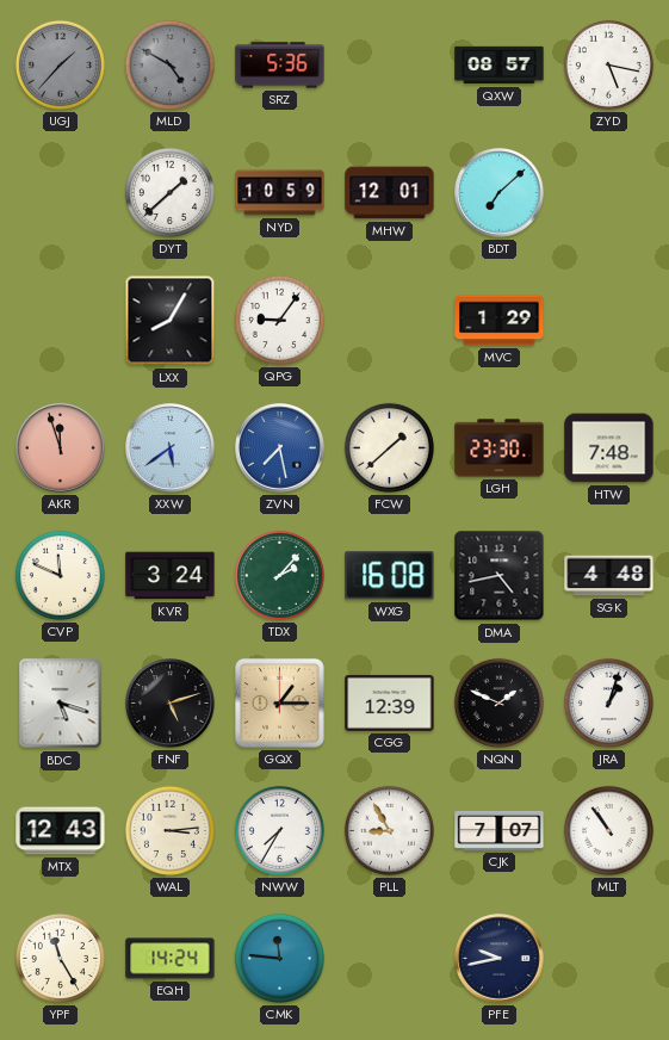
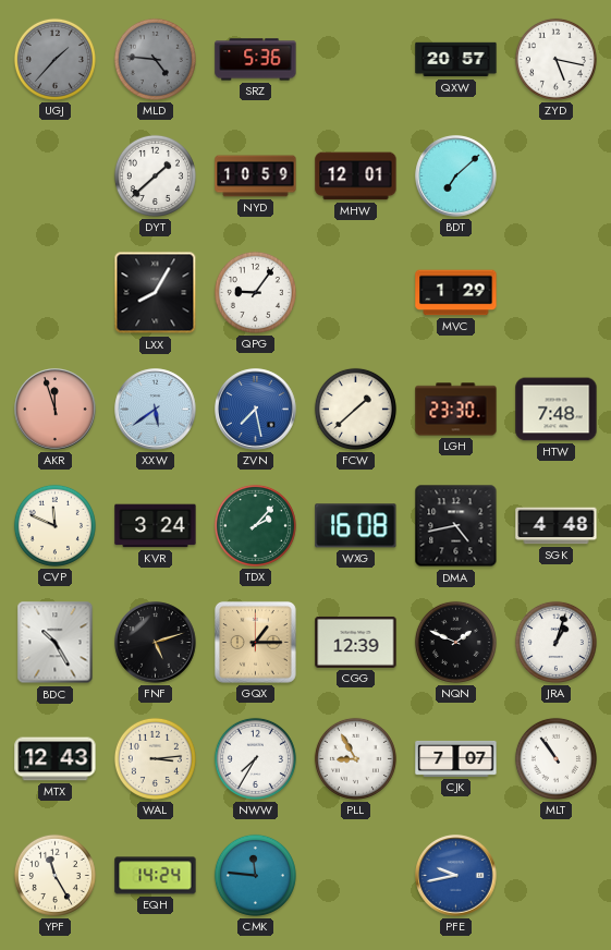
MLD: 4:50 -> 4:46
QXW: 08:57 -> 20:57
BDC: 5:18 -> 10:25
PFE dial: navy -> blue
